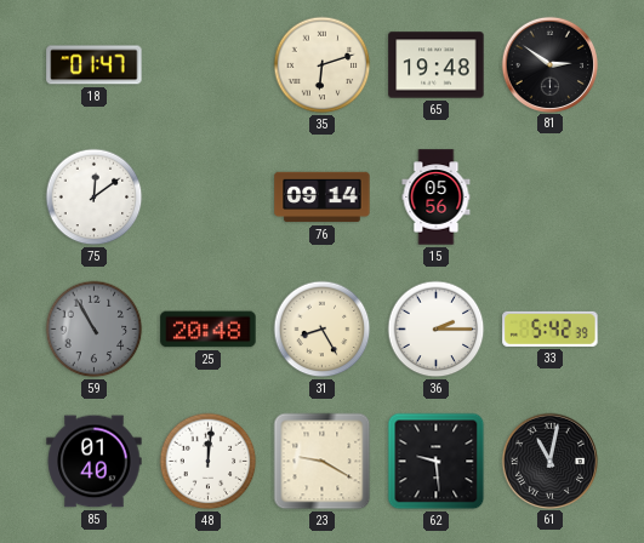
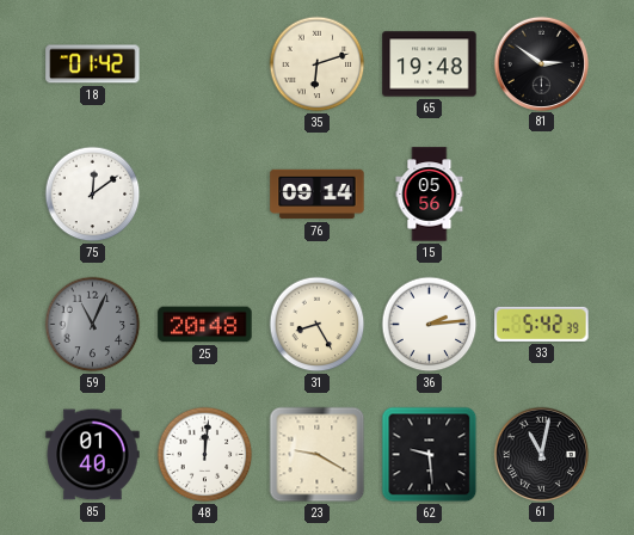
18: 01:47 -> 01:42
59: 10:55 -> 11:04
36: 2:15 -> 2:14
